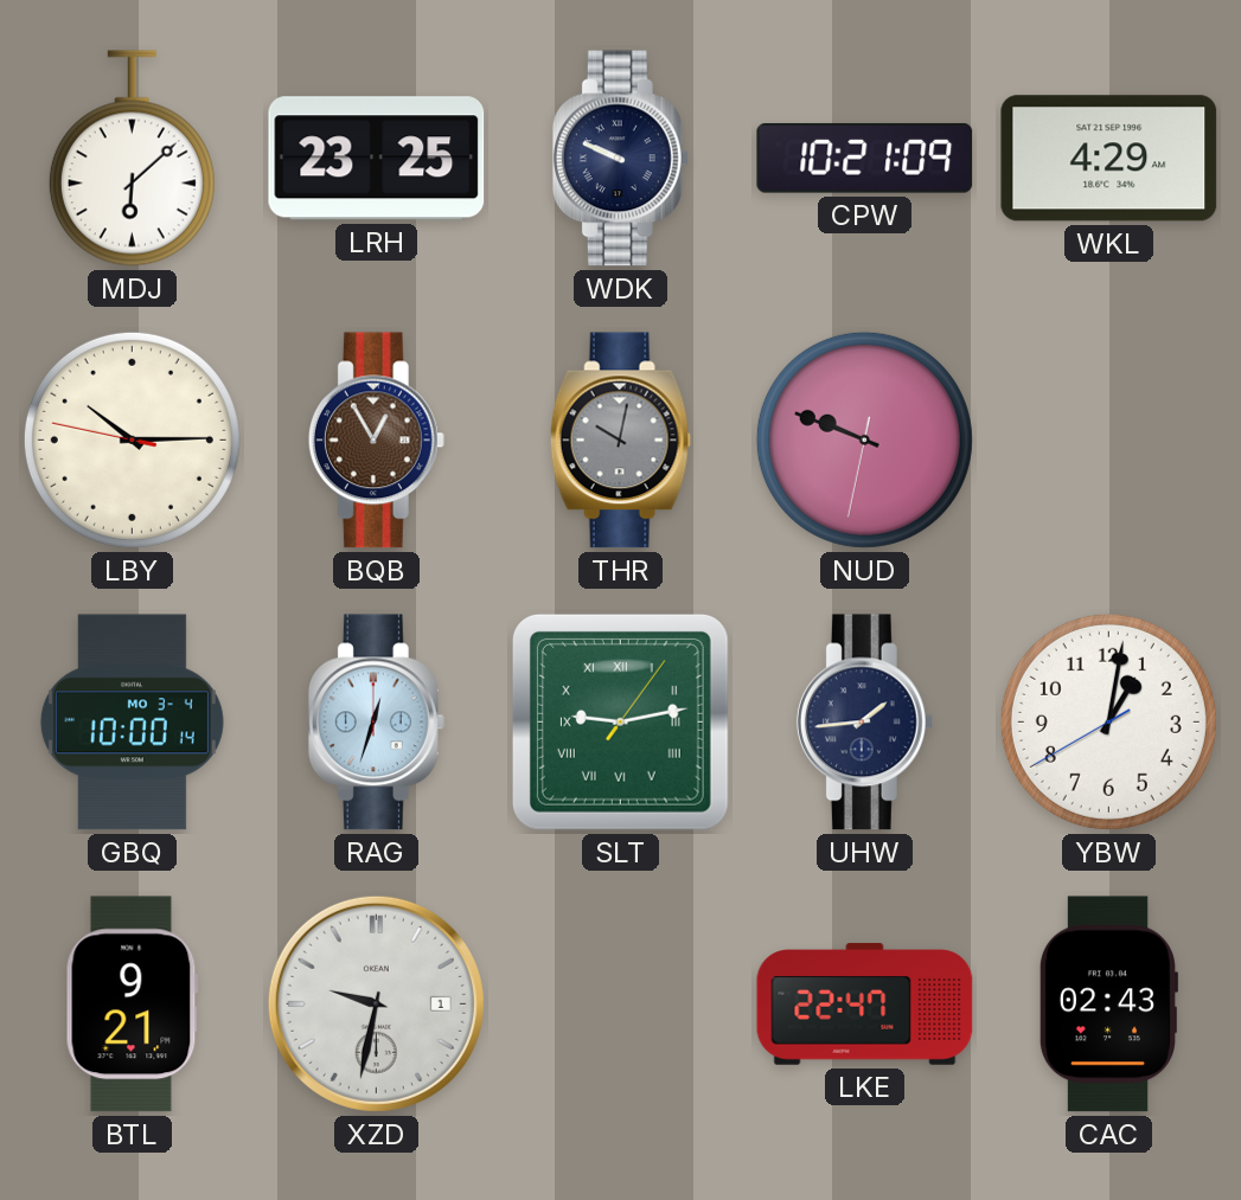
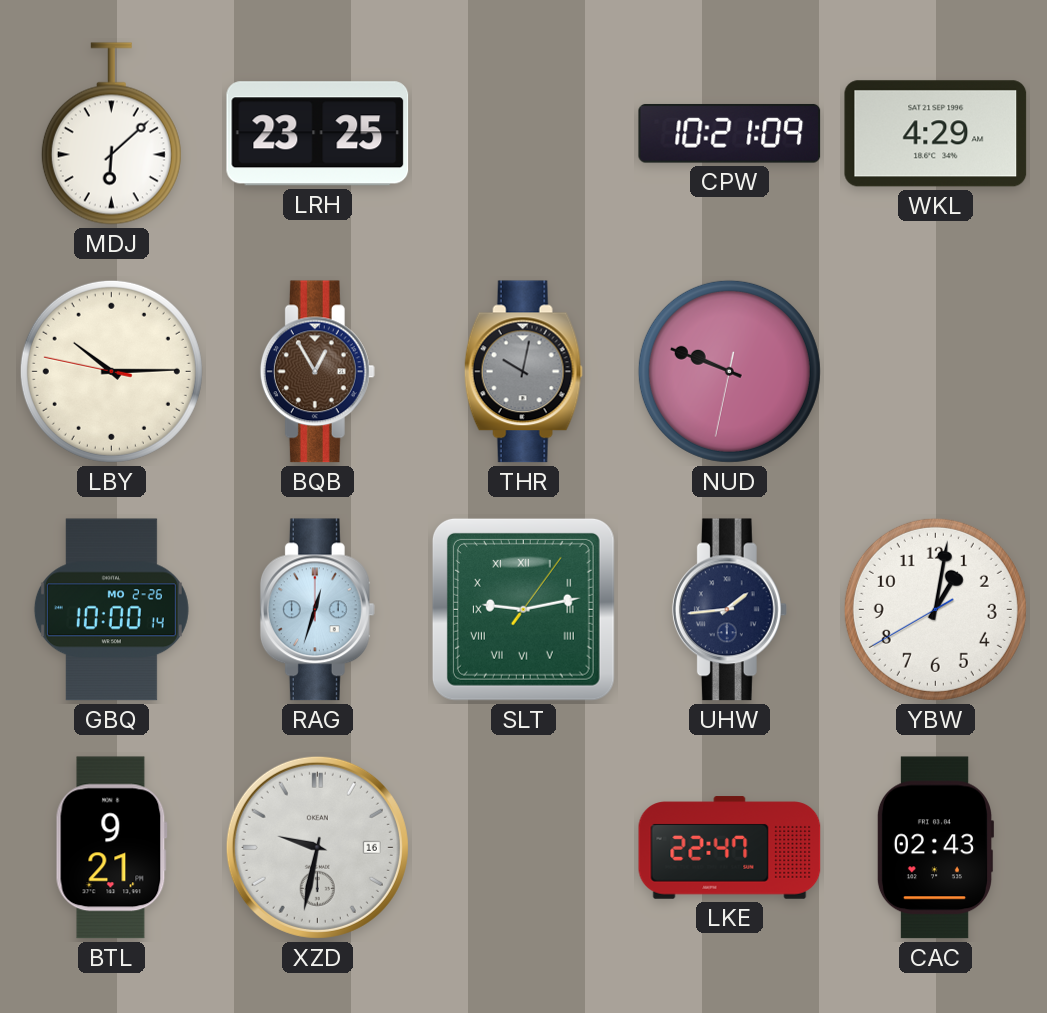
WDK: 9:49 -> none
GBQ date: MO 3-4 -> MO 2-26
XZD date: 1 -> 16
